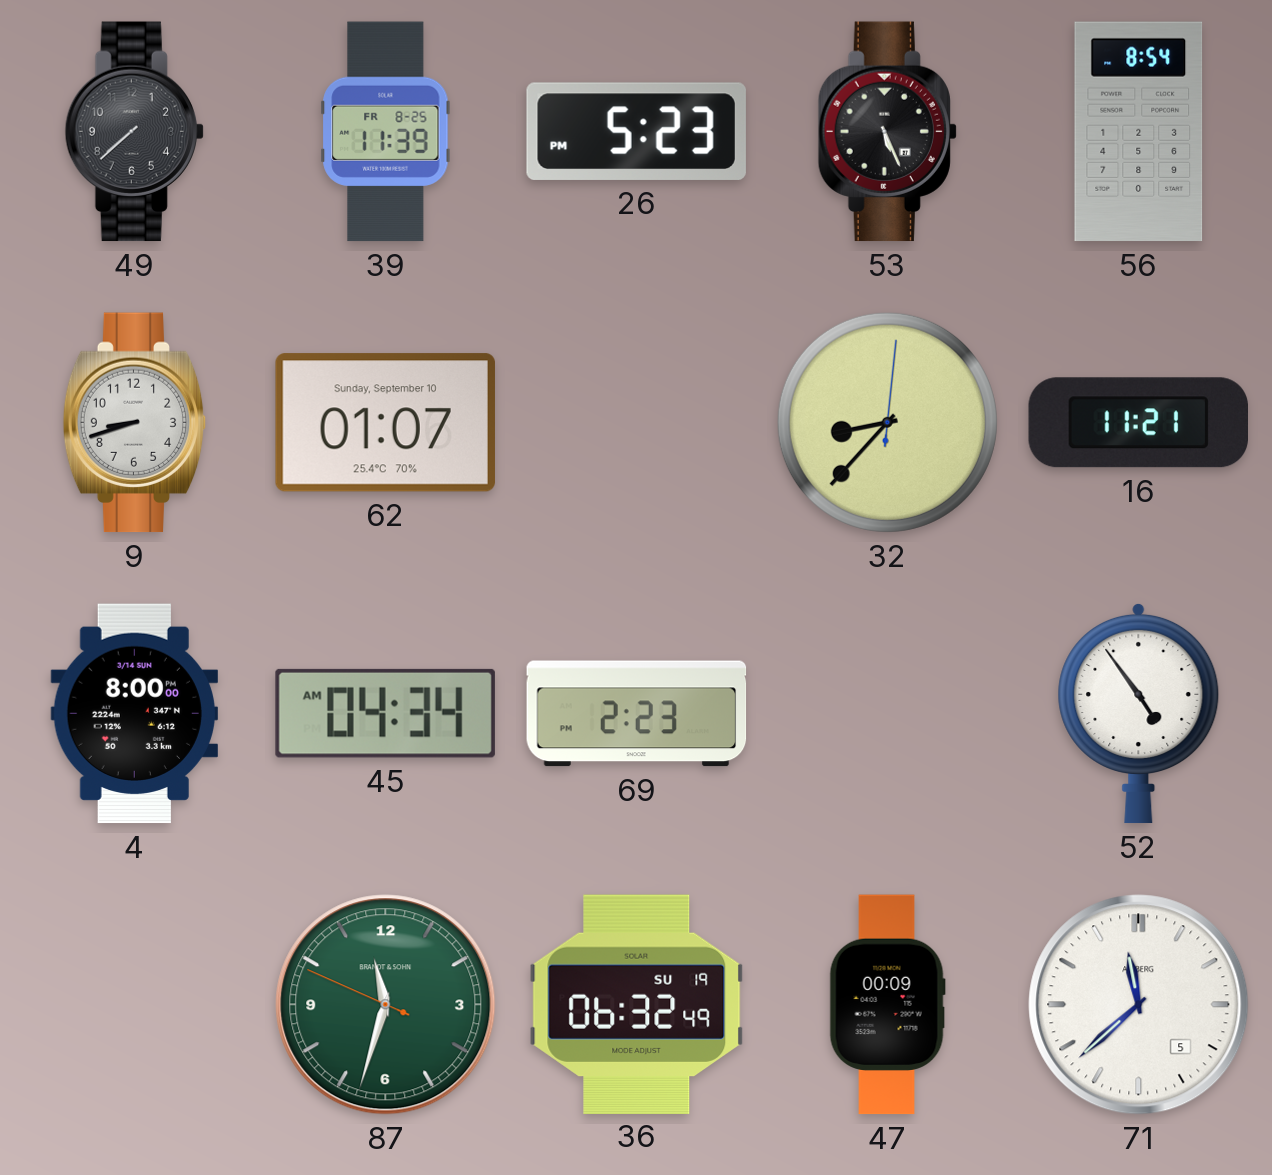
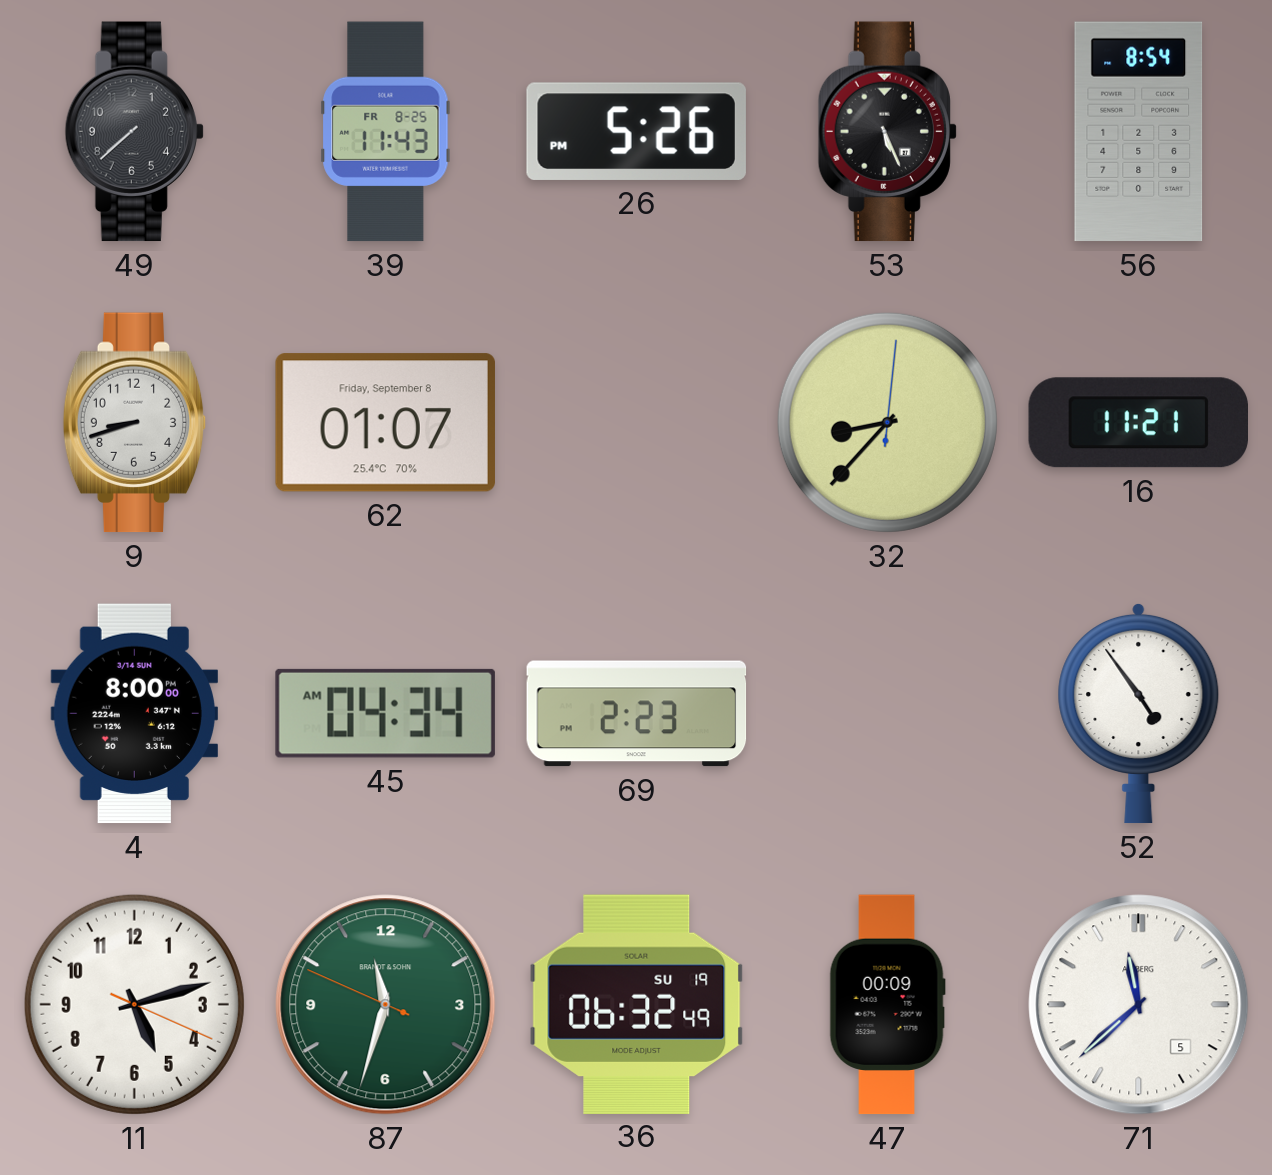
39: 11:39 -> 11:43
26: 5:23 -> 5:26
62 date: Sunday, September 10 -> Friday, September 8
11: none -> 5:12
